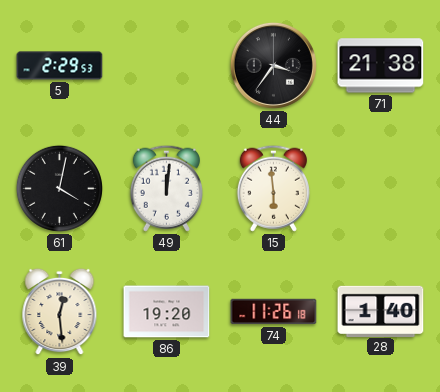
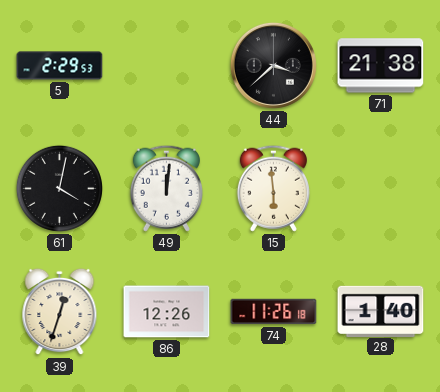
44: 3:36 -> 3:38
39: 12:29 -> 12:33
86: 19:20 -> 12:26
